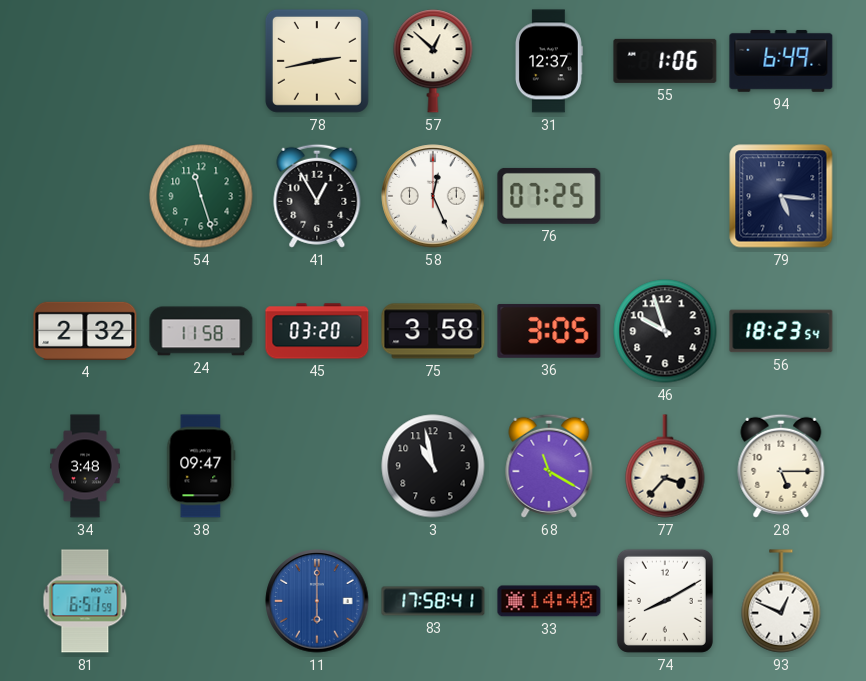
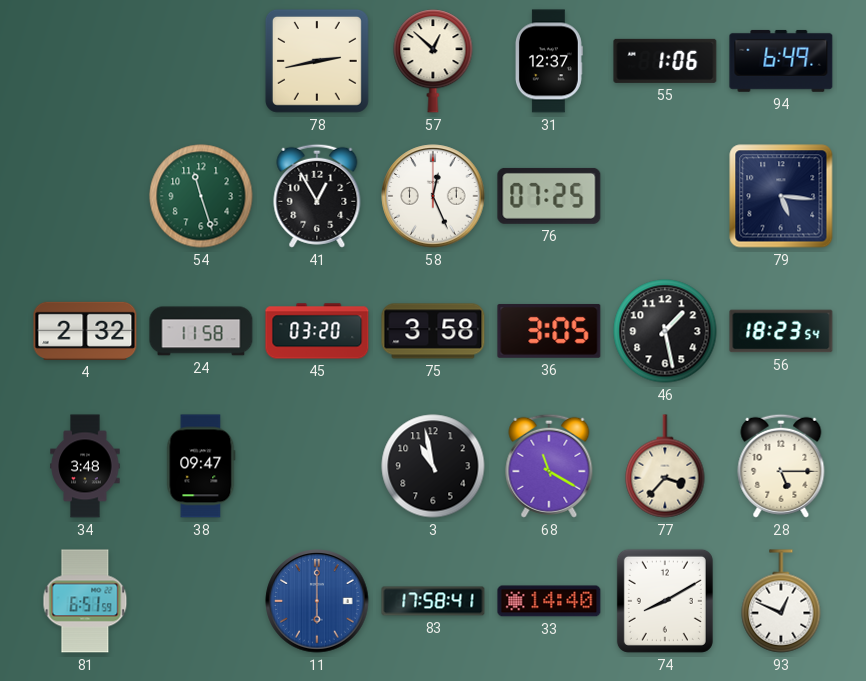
46: 9:57 -> 1:28
